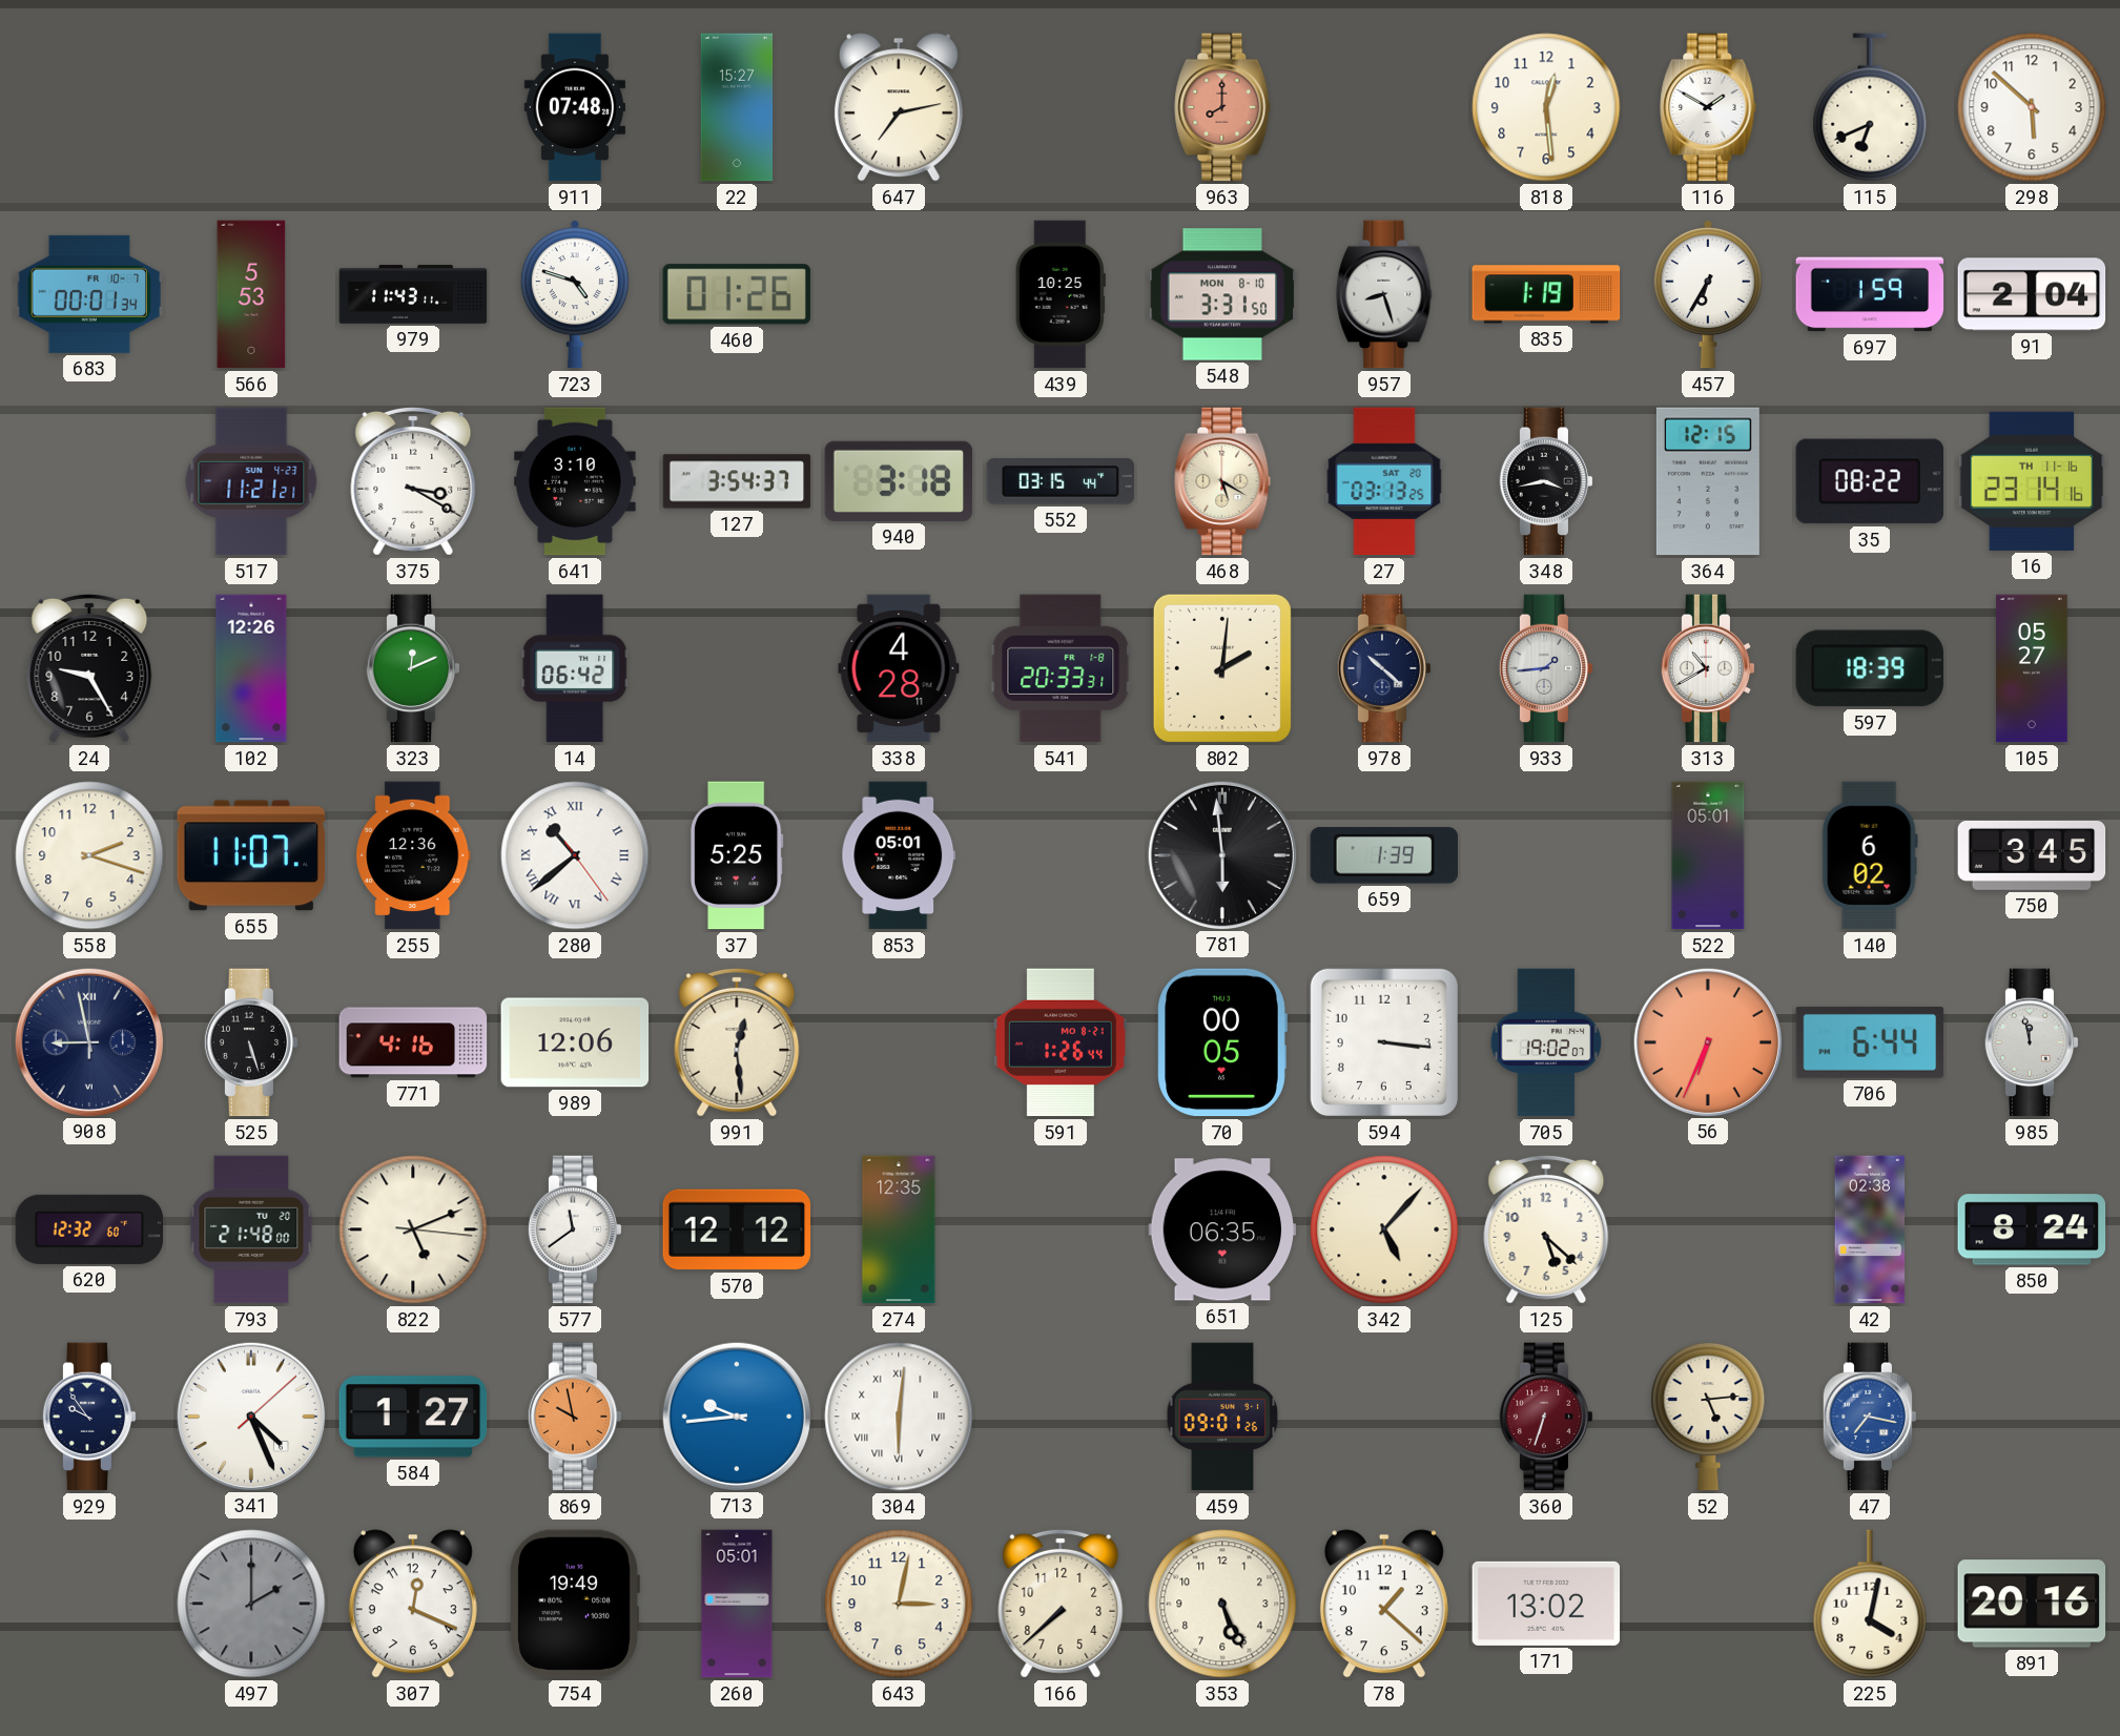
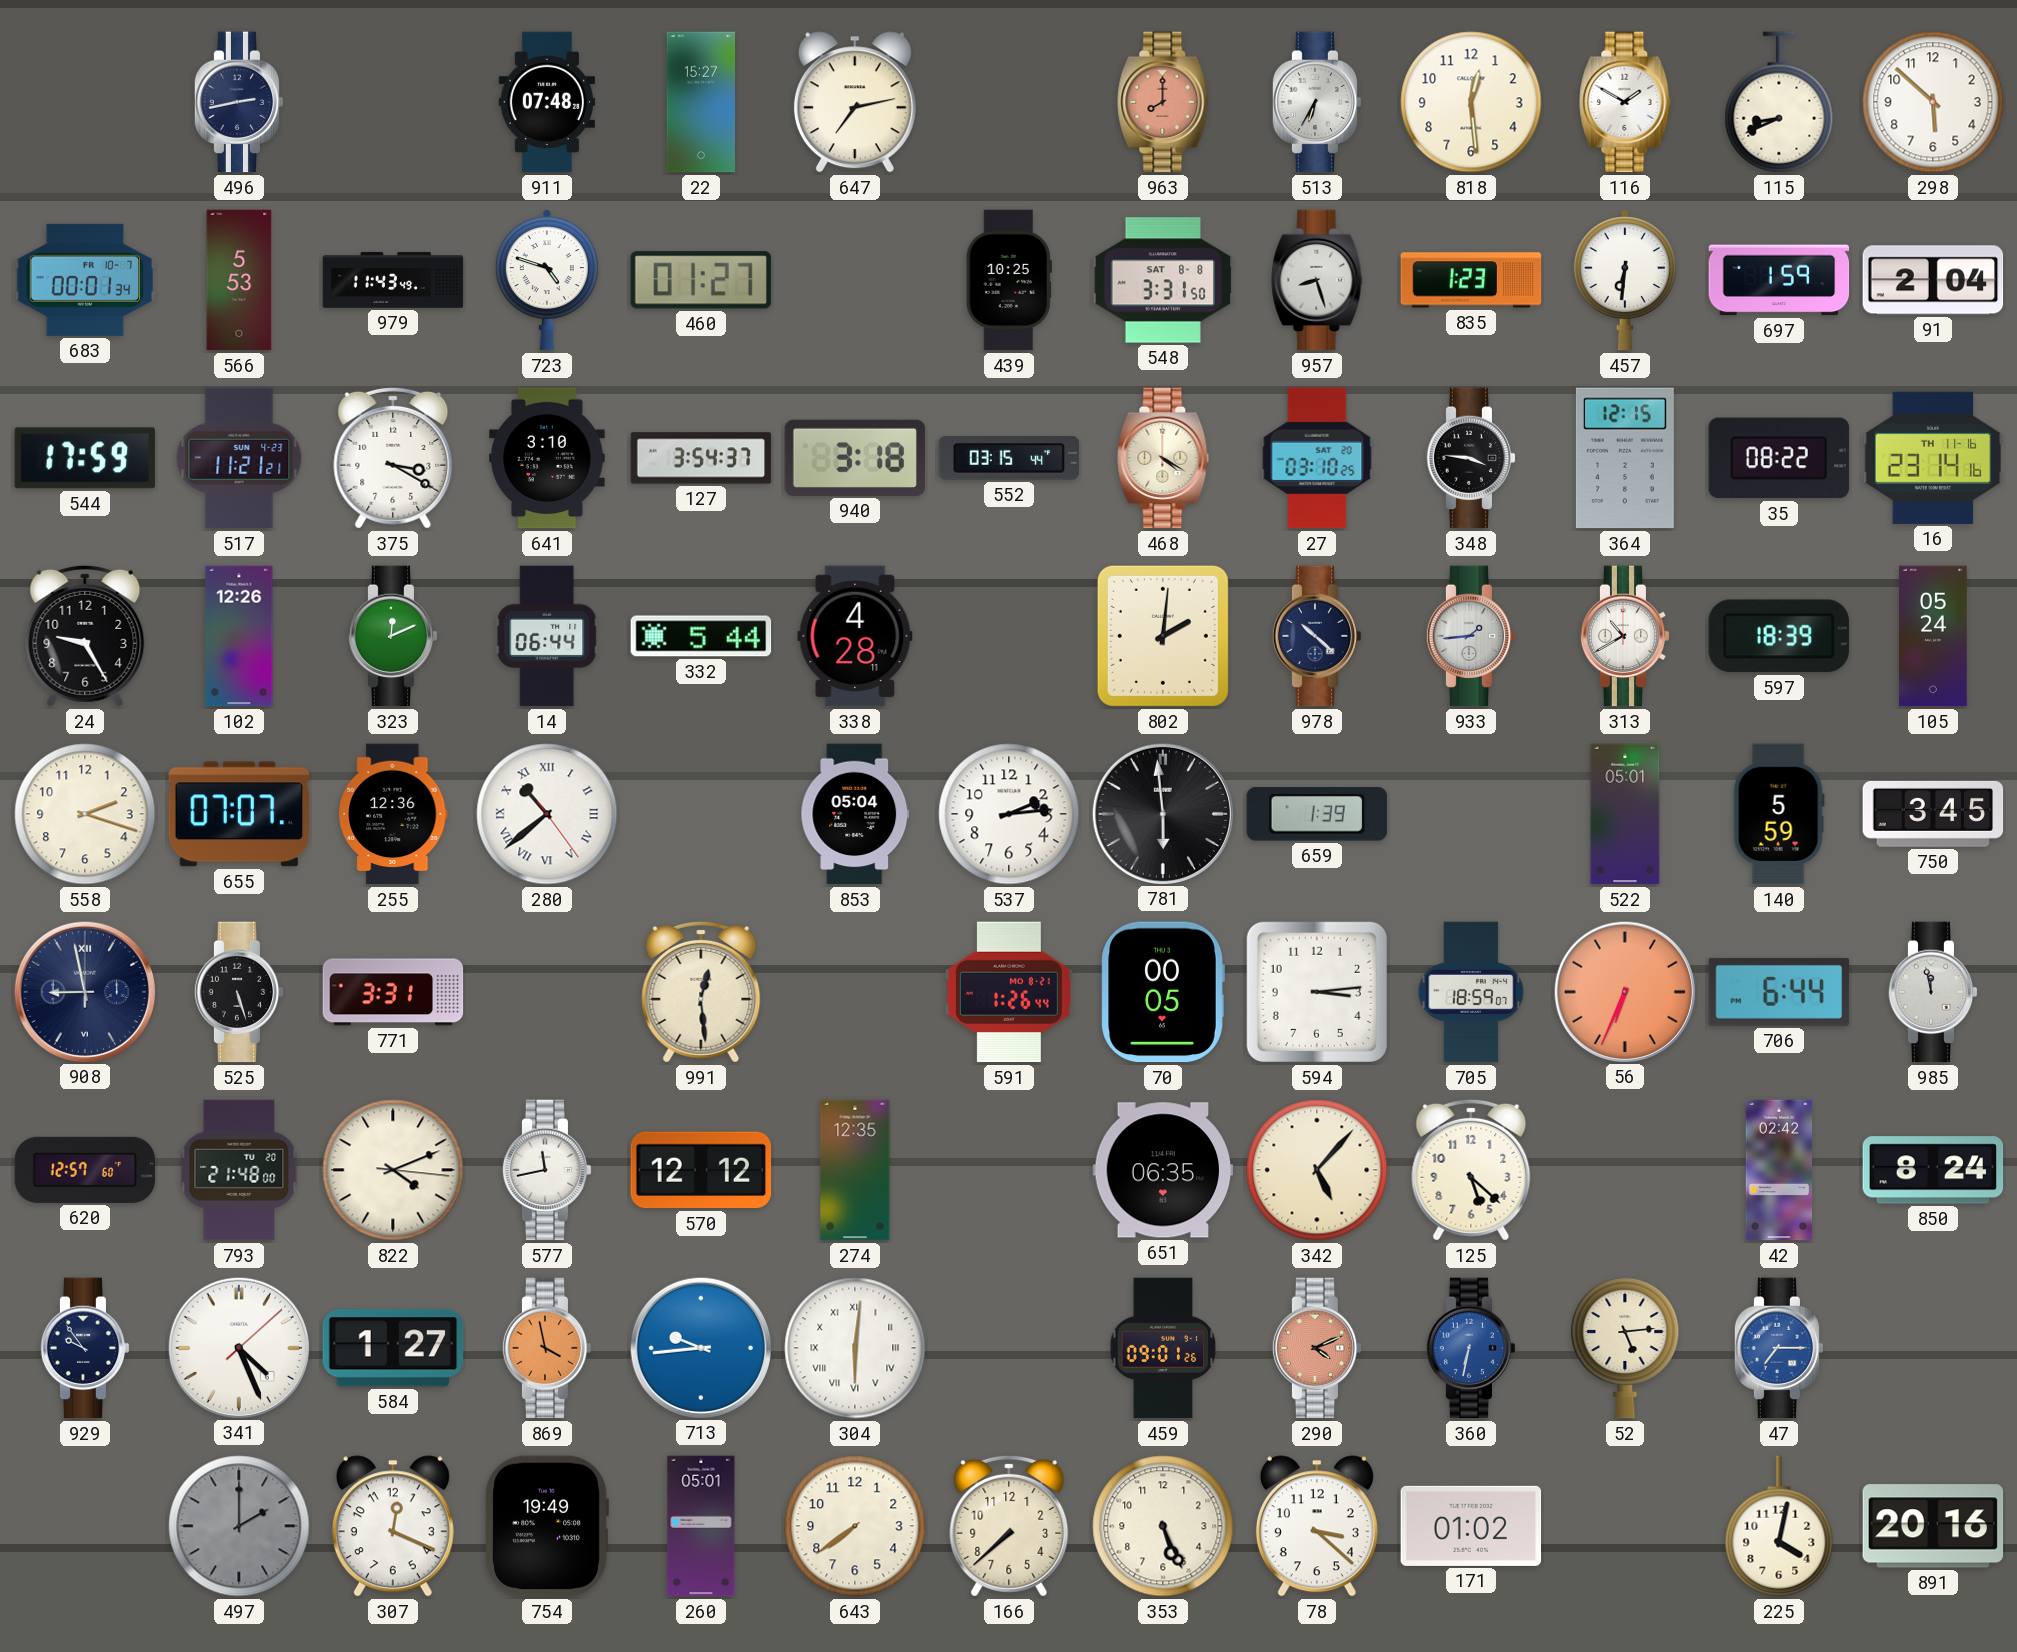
496: none -> 2:43
513: none -> 6:35
115: 6:41 -> 8:41
979: 11:43:11 -> 11:43:49
460: 01:26 -> 01:27
548 date: MON 8-10 -> SAT 8-8
835: 1:19 -> 1:23
457: 6:35 -> 6:31
544: none -> 17:59
468: 5:20 -> 4:20
27: 03:13 -> 03:10
348: 3:43 -> 3:46
14: 06:42 -> 06:44
332: none -> 5:44
541: 20:33 -> none
105: 05:27 -> 05:24
655: 11:07 -> 07:07
37: 5:25 -> none
853: 05:01 -> 05:04
537: none -> 2:14
140: 6:02 -> 5:59
771: 4:16 -> 3:31
989: 12:06 -> none
594: 3:16 -> 3:14
705: 19:02 -> 18:59
620: 12:32 -> 12:57
822: 5:11 -> 4:11
577: 11:39 -> 11:43
42: 02:38 -> 02:42
869: 9:58 -> 3:58
290: none -> 4:11
360: 6:33 -> 6:32
360 dial: burgundy -> blue
47: 7:17 -> 7:15
643: 3:02 -> 7:39
78: 1:22 -> 3:22
171: 13:02 -> 01:02
